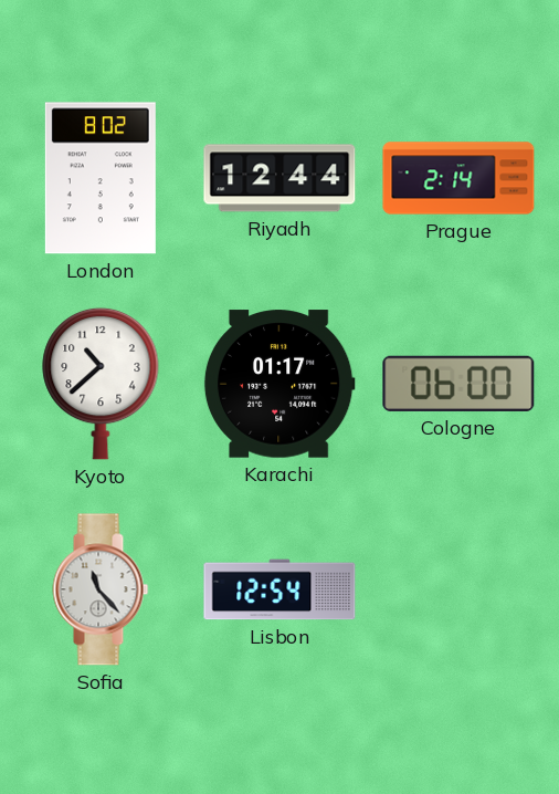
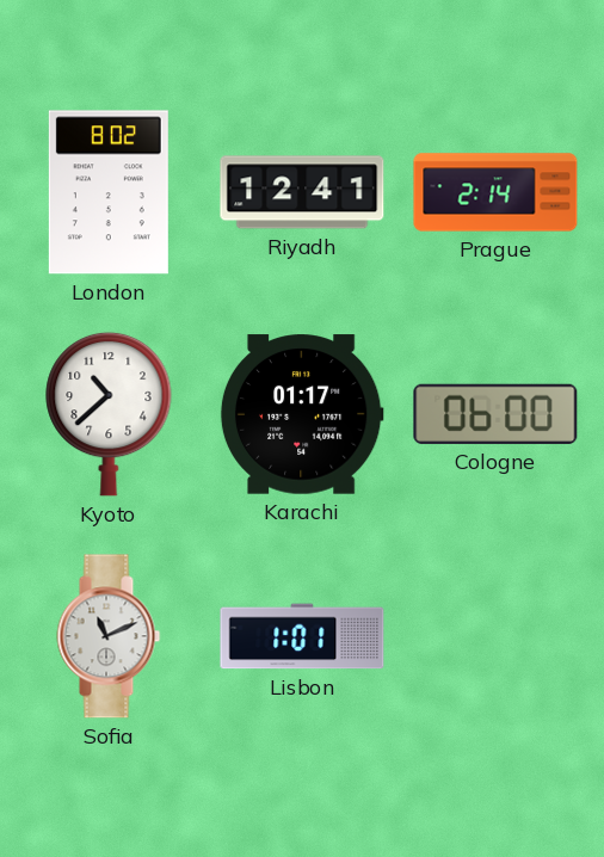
Riyadh: 12:44 -> 12:41
Sofia: 11:23 -> 11:11
Lisbon: 12:54 -> 1:01
